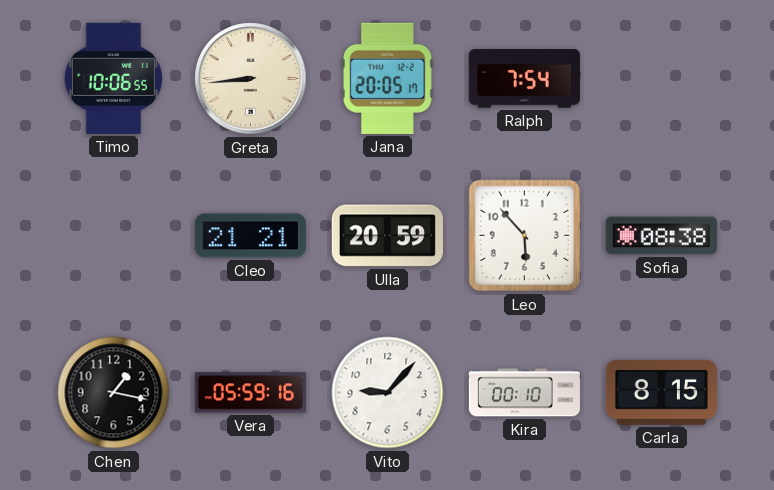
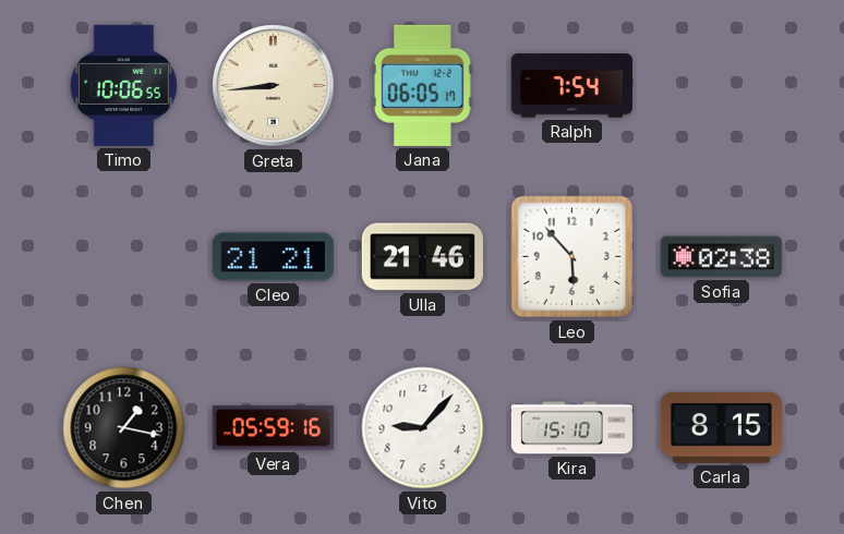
Jana: 20:05 -> 06:05
Ulla: 20:59 -> 21:46
Sofia: 08:38 -> 02:38
Kira: 00:10 -> 15:10
